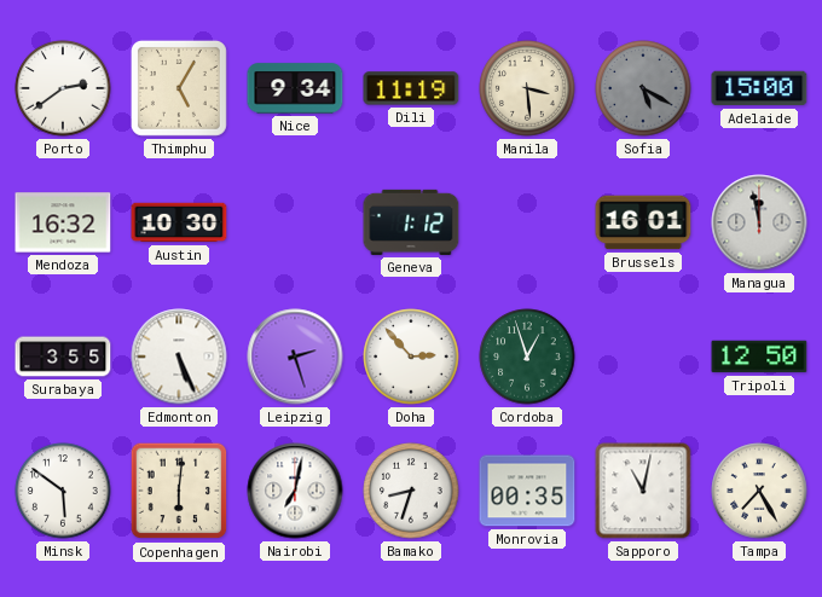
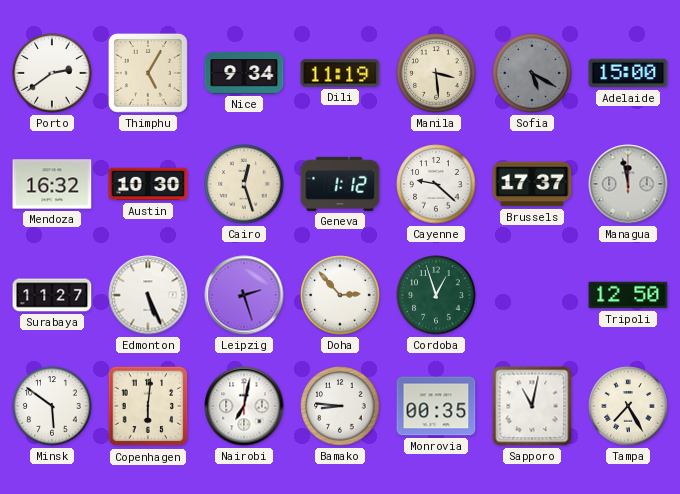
Cairo: none -> 12:27
Cayenne: none -> 9:22
Brussels: 16:01 -> 17:37
Surabaya: 3:55 -> 11:27
Bamako: 8:33 -> 8:46
